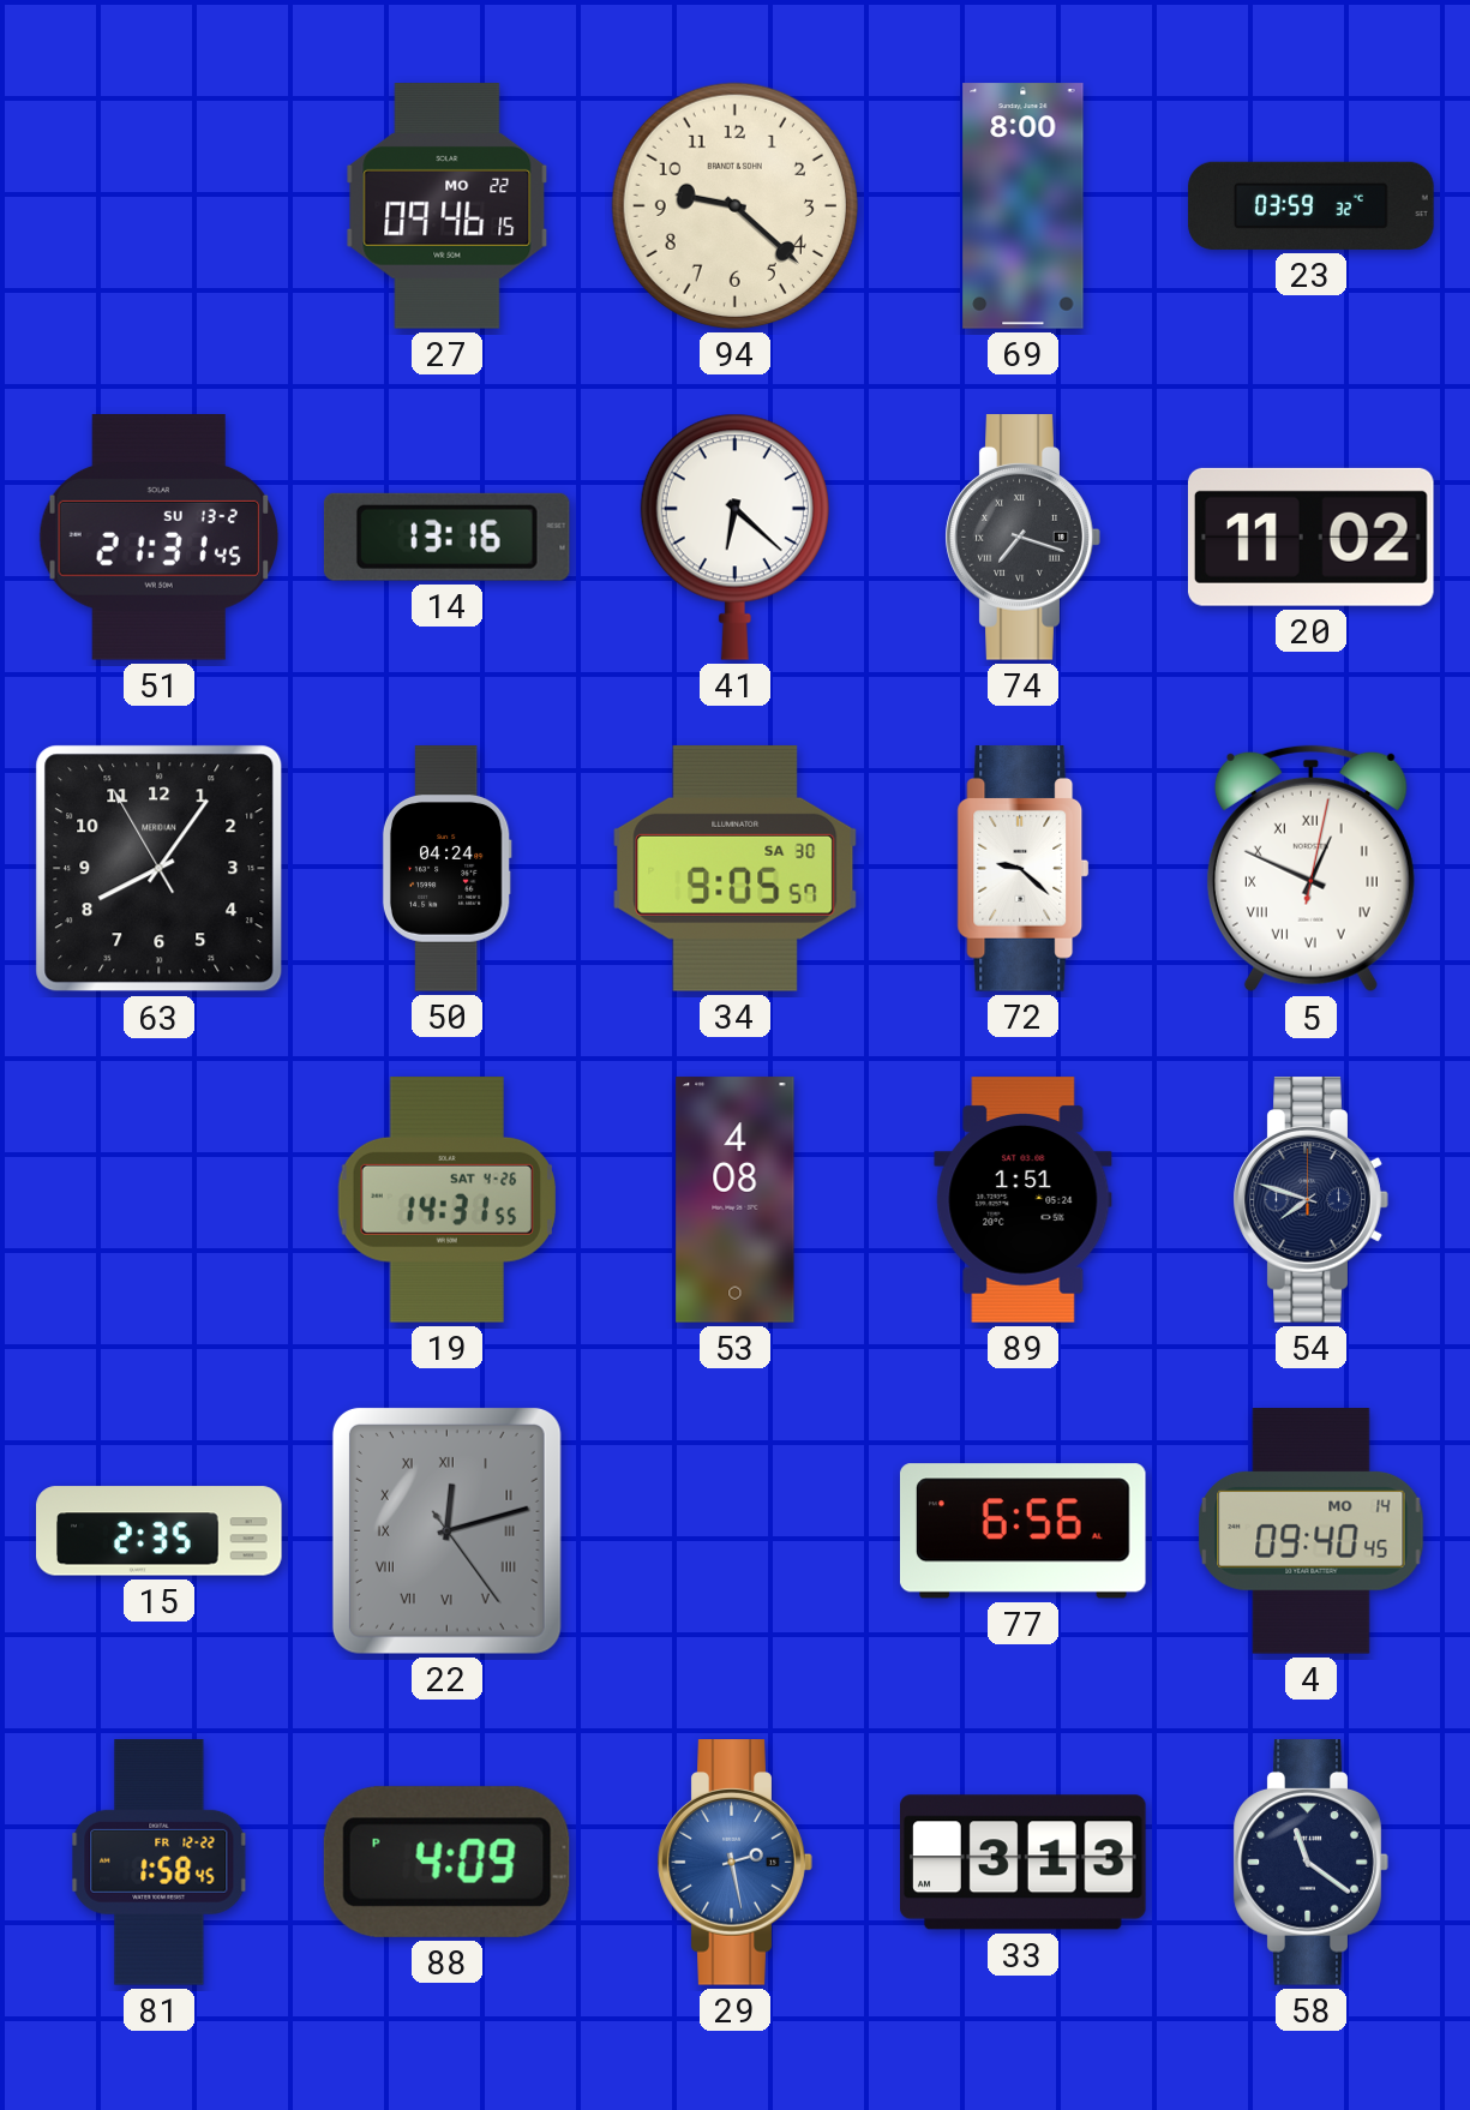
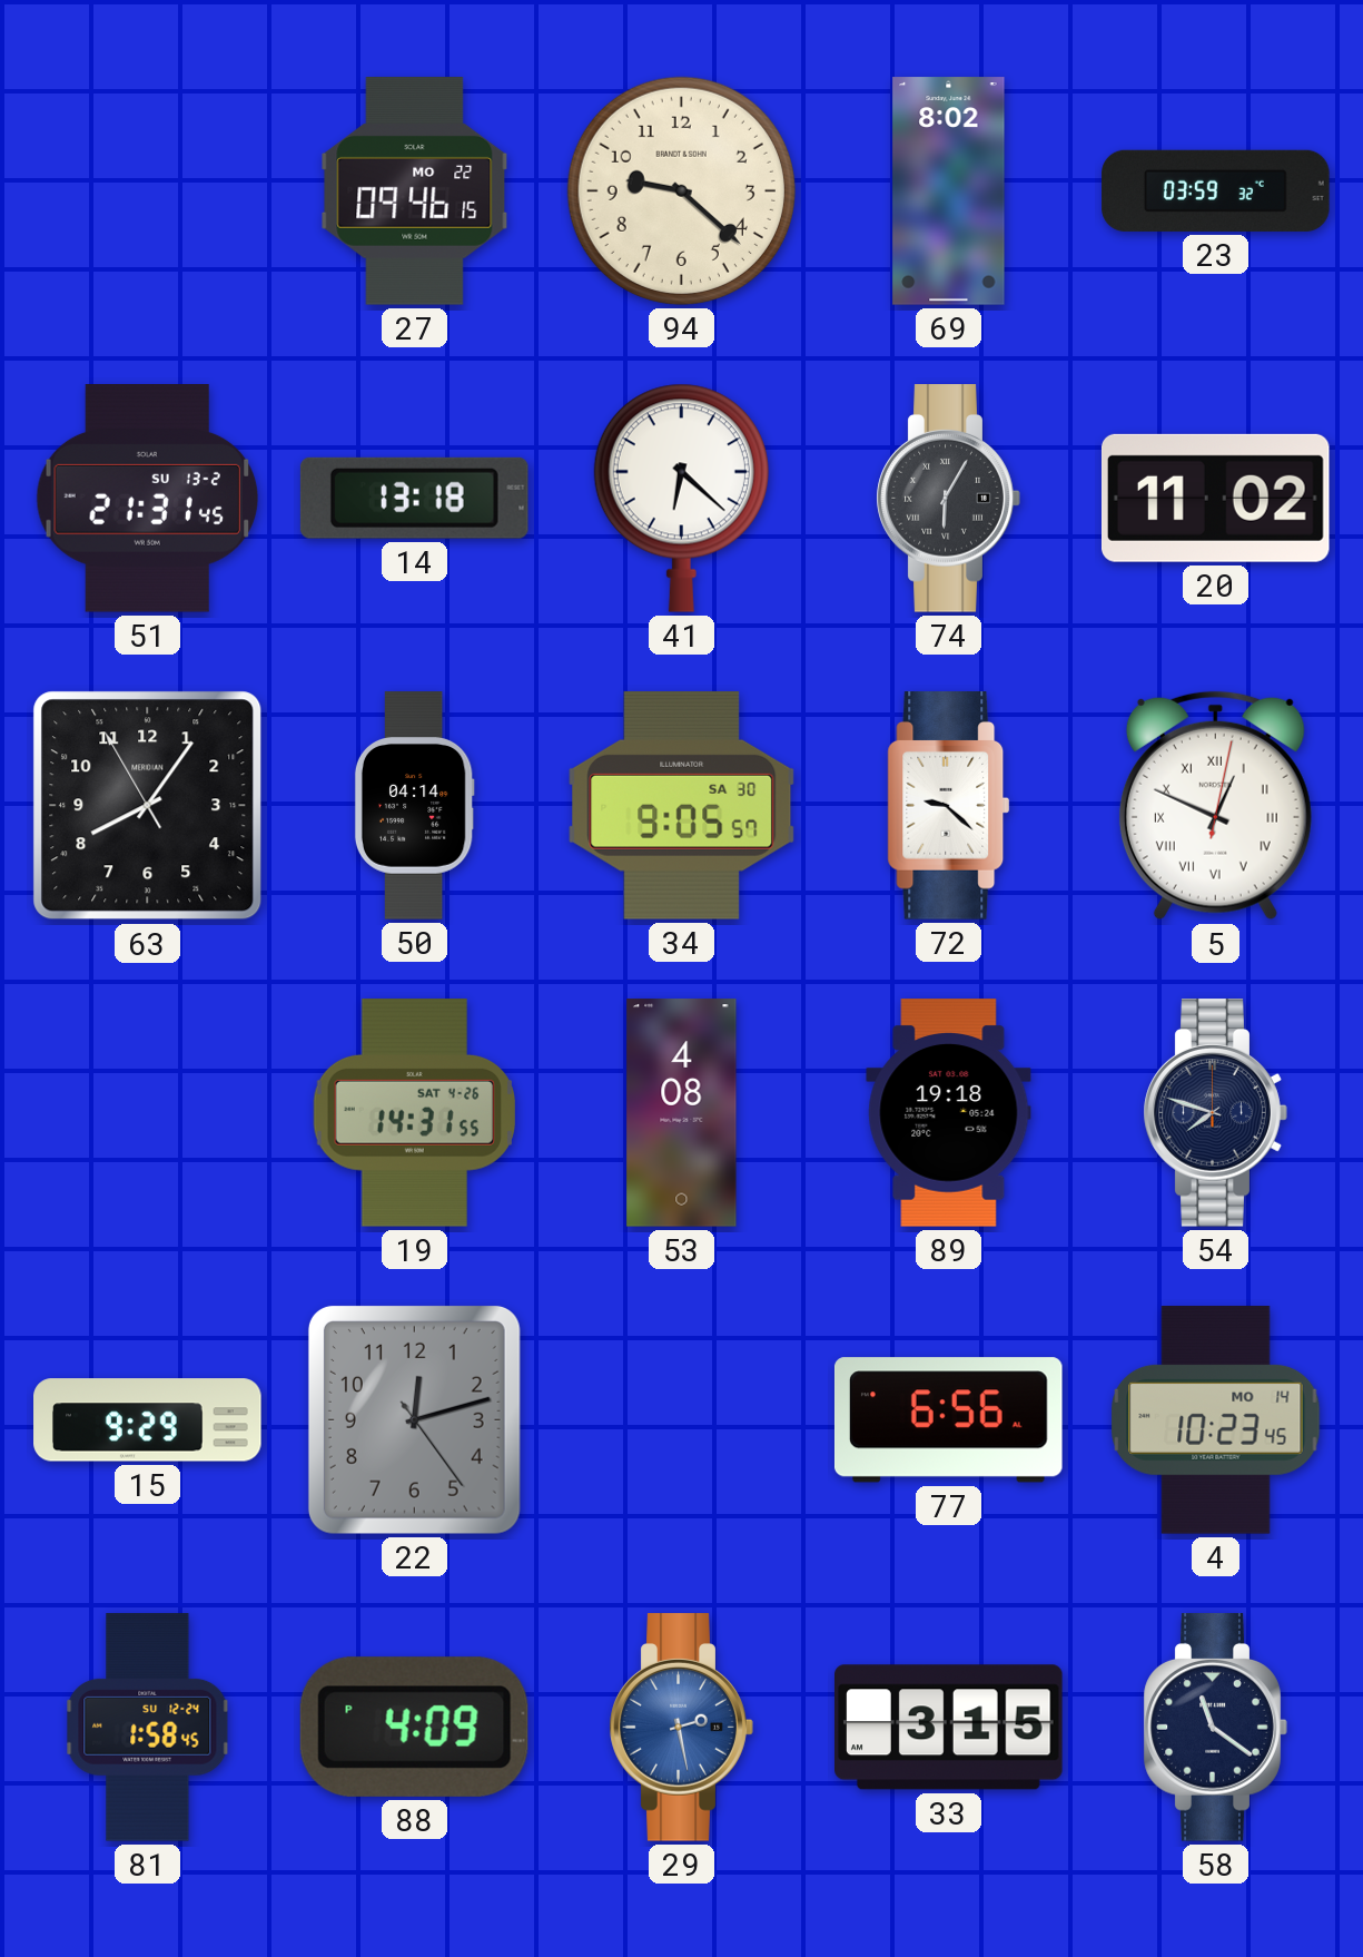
69: 8:00 -> 8:02
14: 13:16 -> 13:18
74: 7:18 -> 6:05
50: 04:24 -> 04:14
89: 1:51 -> 19:18
15: 2:35 -> 9:29
22 numerals: Roman -> Arabic
4: 09:40 -> 10:23
81 date: FR 12-22 -> SU 12-24
33: 3:13 -> 3:15
